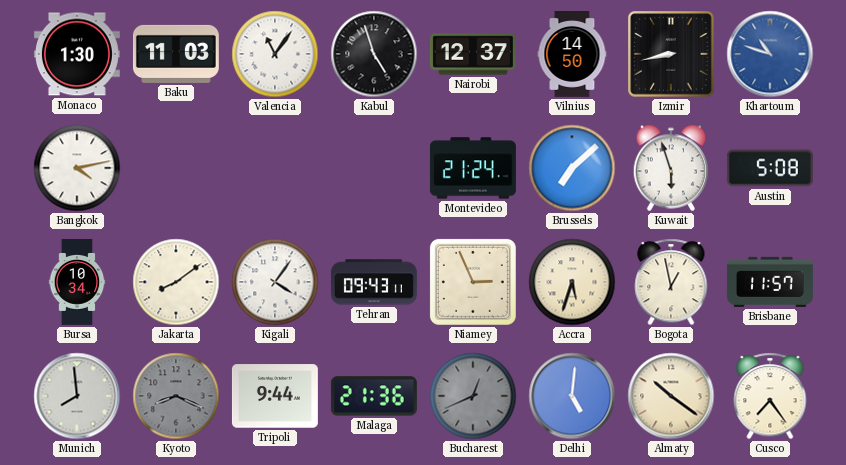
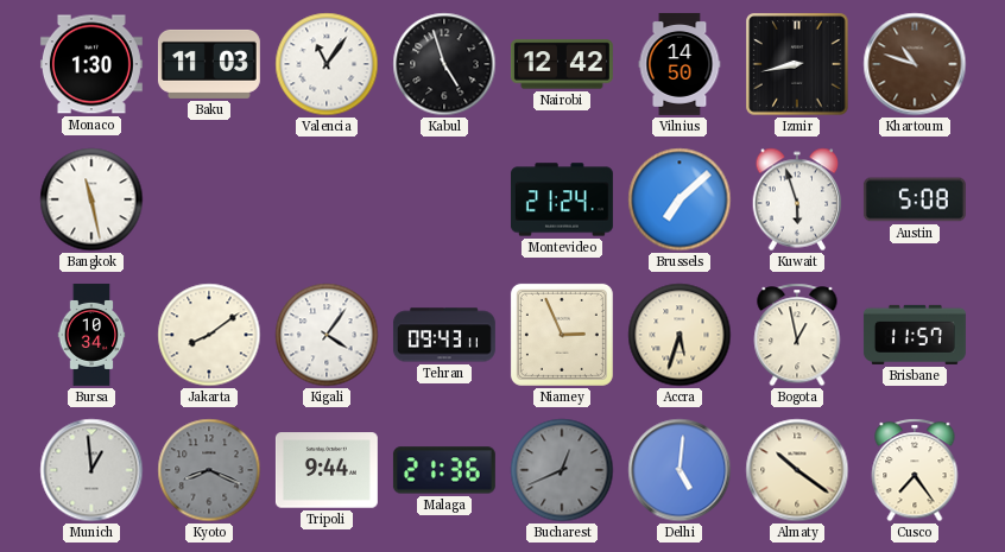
Nairobi: 12:37 -> 12:42
Khartoum dial: blue -> brown
Bangkok: 4:13 -> 11:28
Munich: 7:59 -> 12:59
